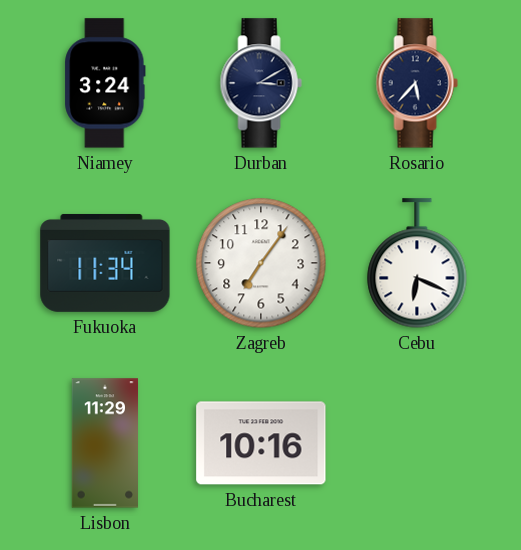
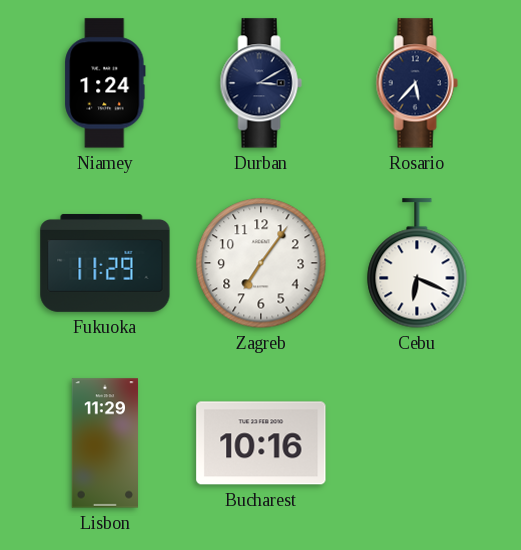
Niamey: 3:24 -> 1:24
Fukuoka: 11:34 -> 11:29
